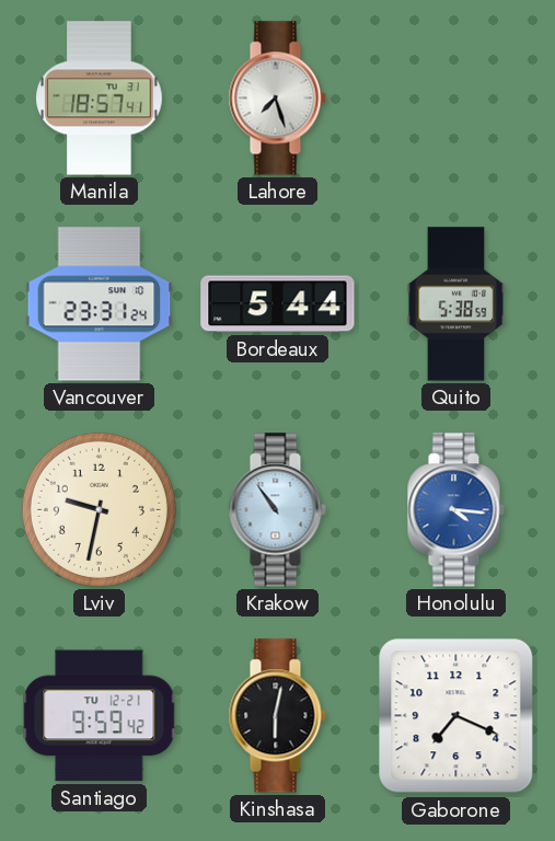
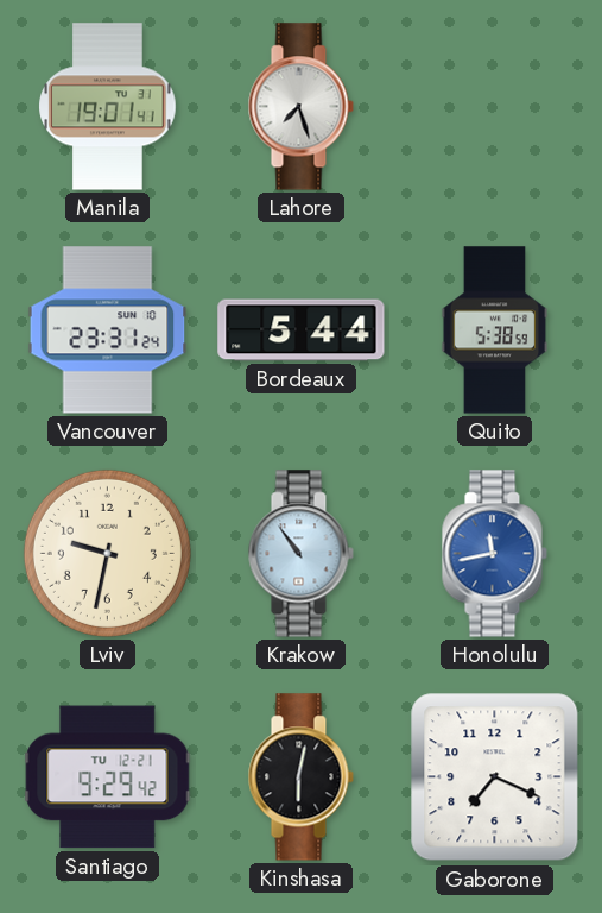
Manila: 18:57 -> 19:01
Honolulu: 4:16 -> 11:43
Santiago: 9:59 -> 9:29
